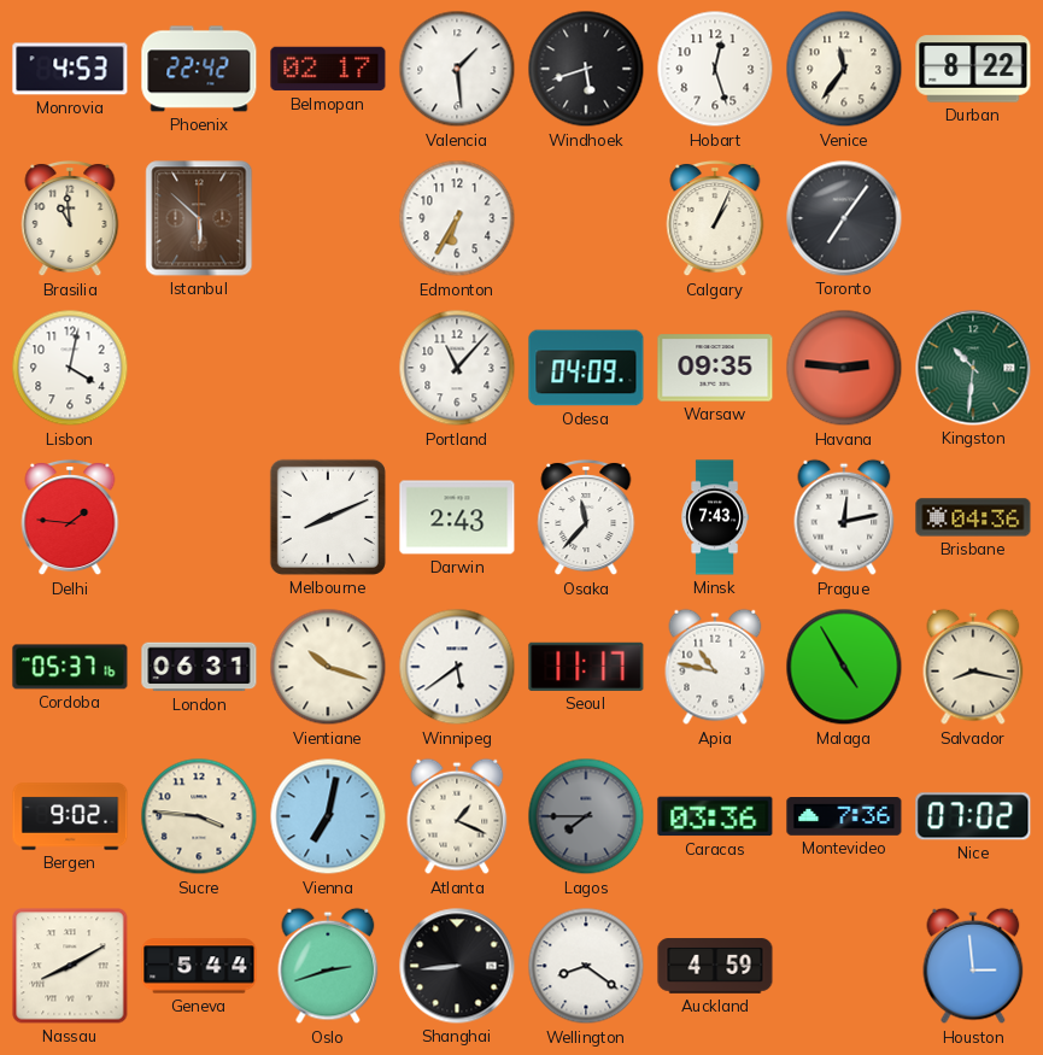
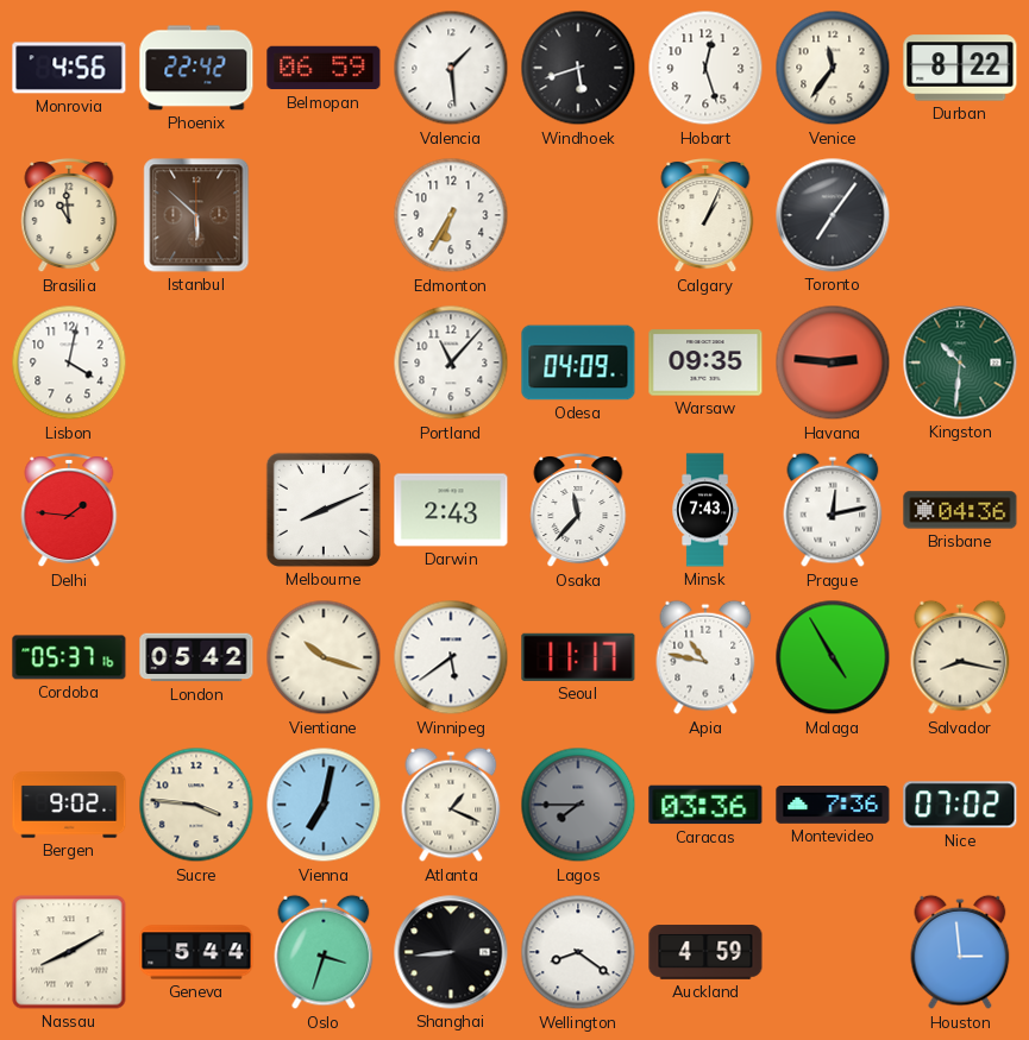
Monrovia: 4:53 -> 4:56
Belmopan: 02:17 -> 06:59
London: 06:31 -> 05:42
Oslo: 2:42 -> 3:33
